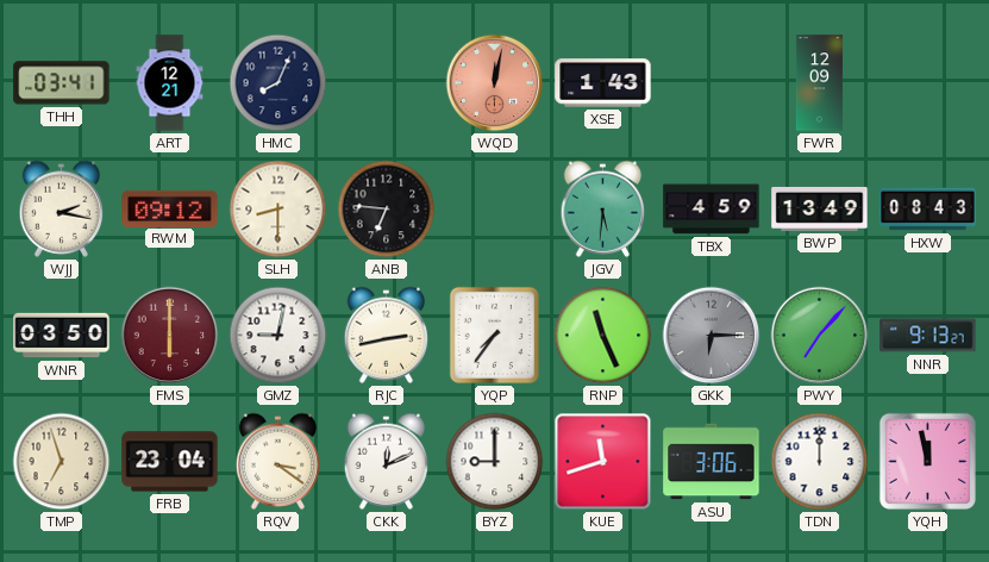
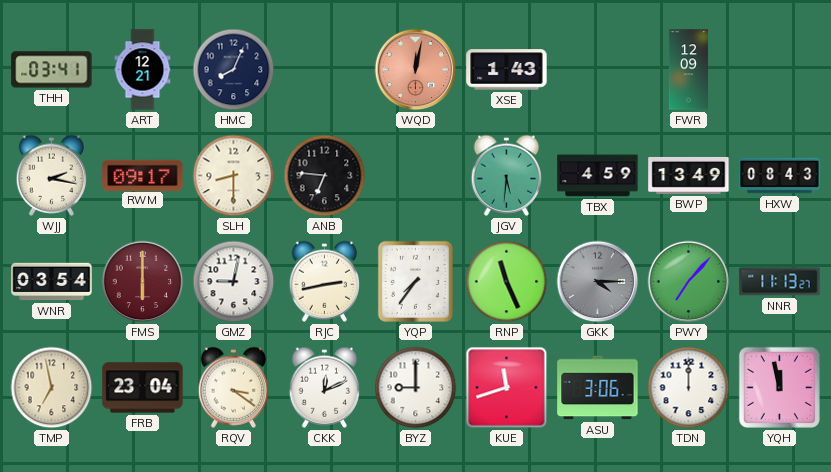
RWM: 09:12 -> 09:17
WNR: 03:50 -> 03:54
GKK: 6:15 -> 4:15
NNR: 9:13 -> 11:13
TMP: 6:57 -> 6:58
